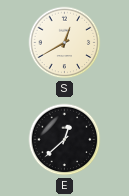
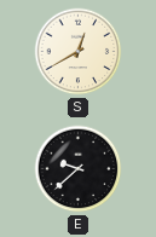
E: 12:38 -> 9:38
